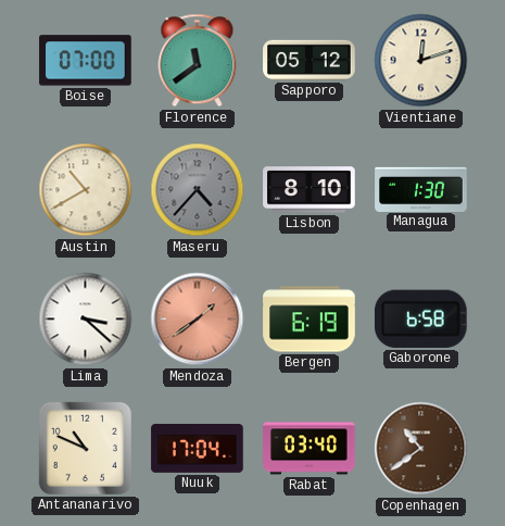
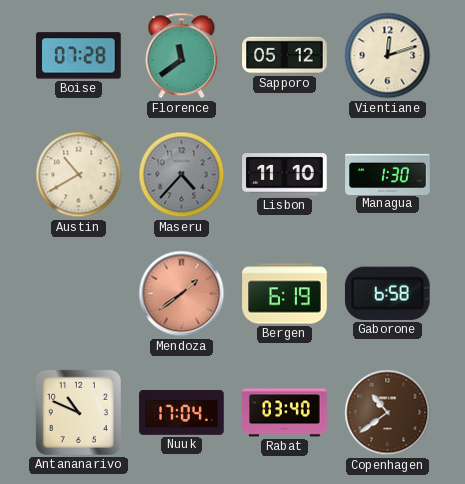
Boise: 07:00 -> 07:28
Lisbon: 8:10 -> 11:10
Lima: 3:22 -> none
